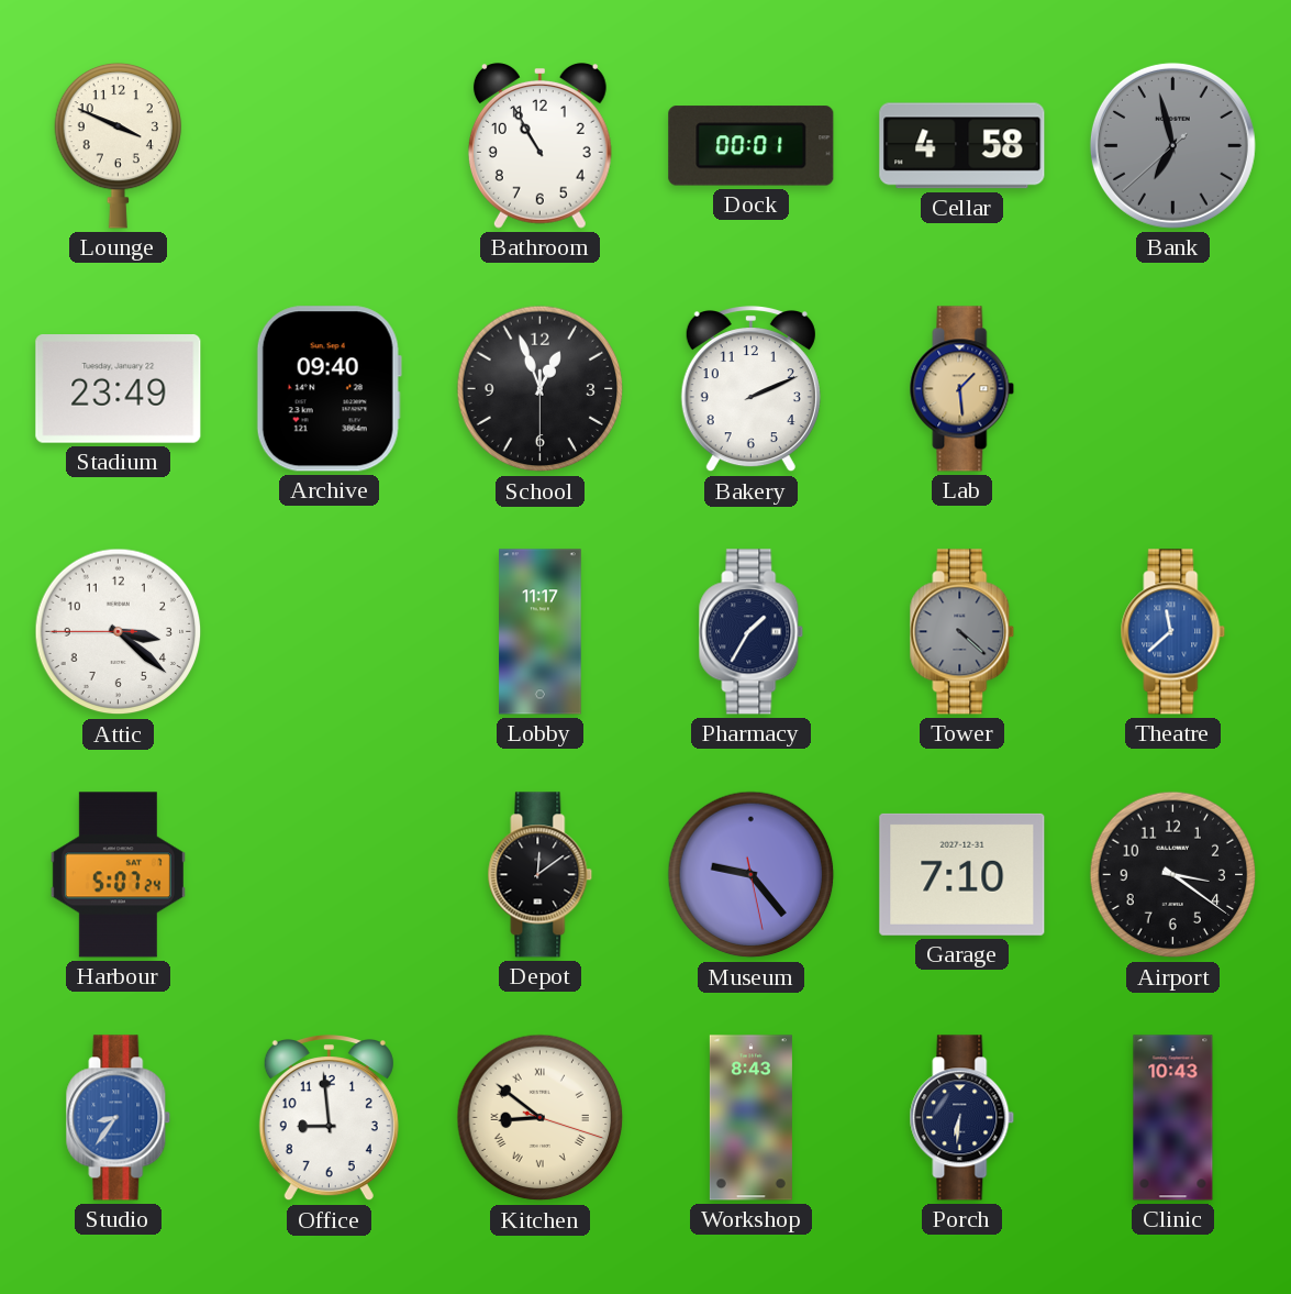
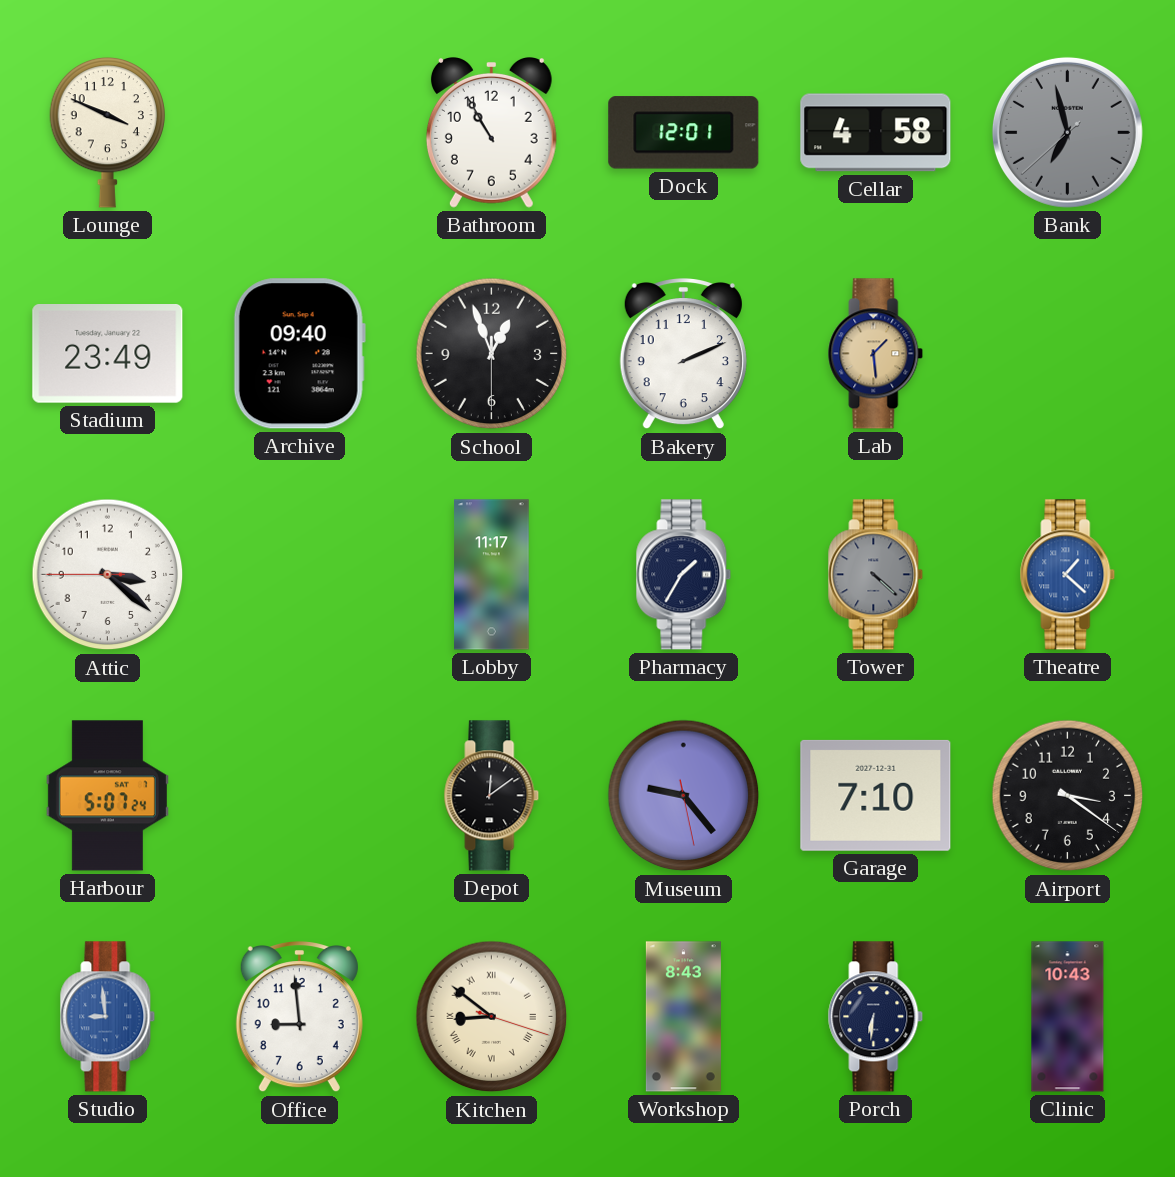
Dock: 00:01 -> 12:01
Theatre: 11:38 -> 1:22
Studio: 8:36 -> 8:59
